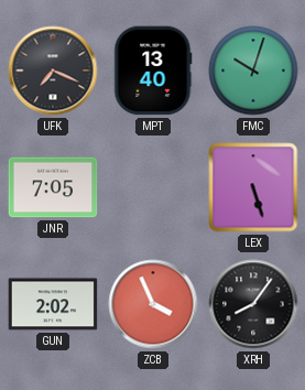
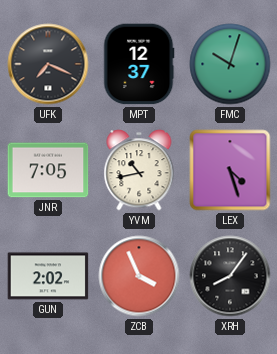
MPT: 13:40 -> 12:37
YVM: none -> 10:43
LEX: 5:27 -> 4:27
